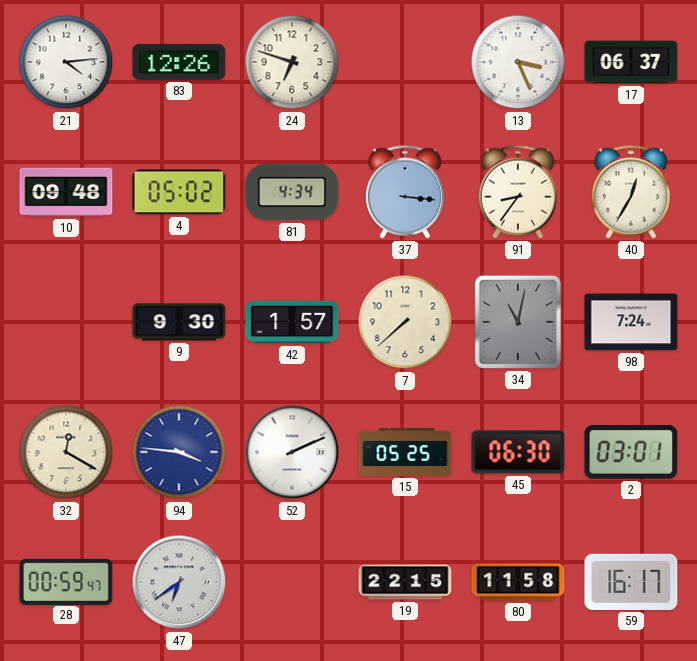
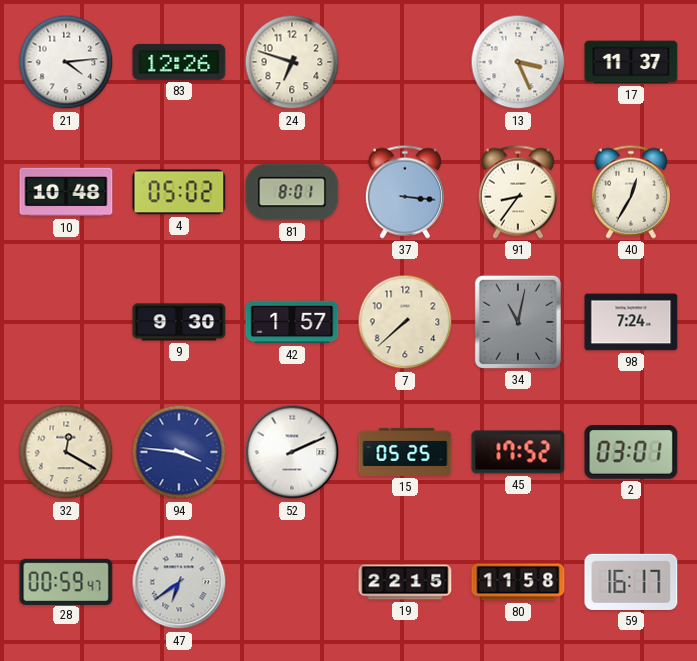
17: 06:37 -> 11:37
10: 09:48 -> 10:48
81: 4:34 -> 8:01
45: 06:30 -> 17:52
